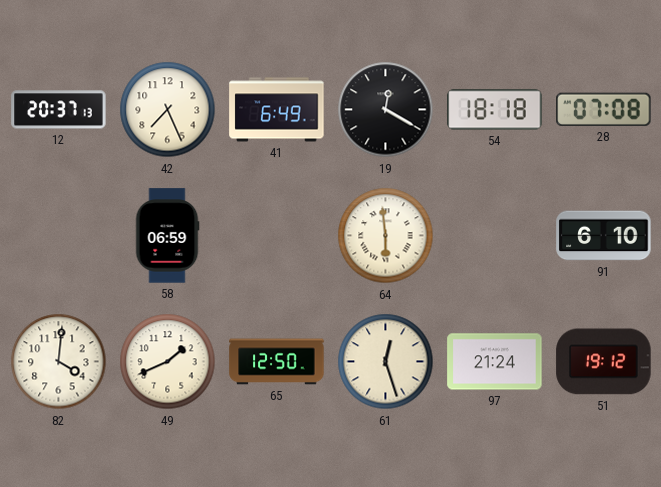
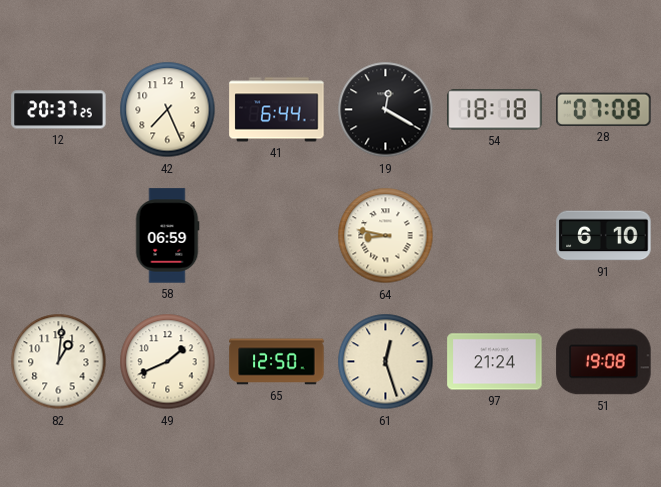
12: 20:37:13 -> 20:37:25
41: 6:49 -> 6:44
64: 5:59 -> 8:47
82: 4:01 -> 1:01
51: 19:12 -> 19:08
